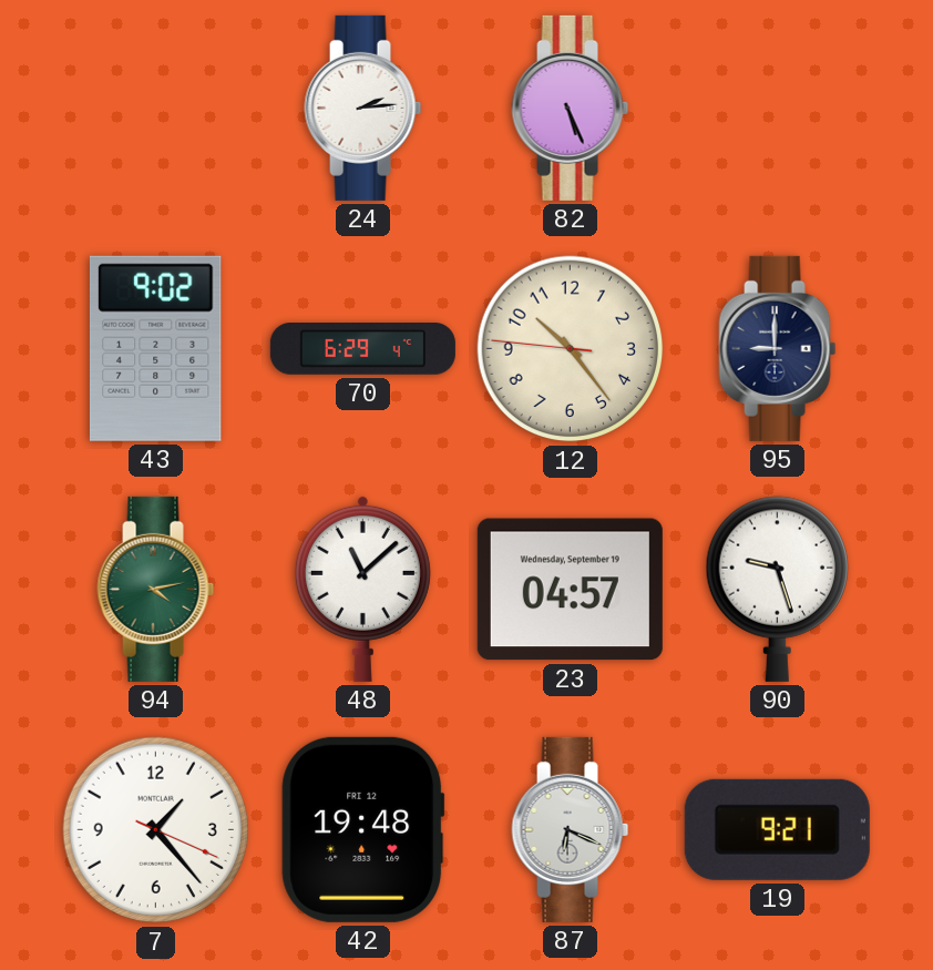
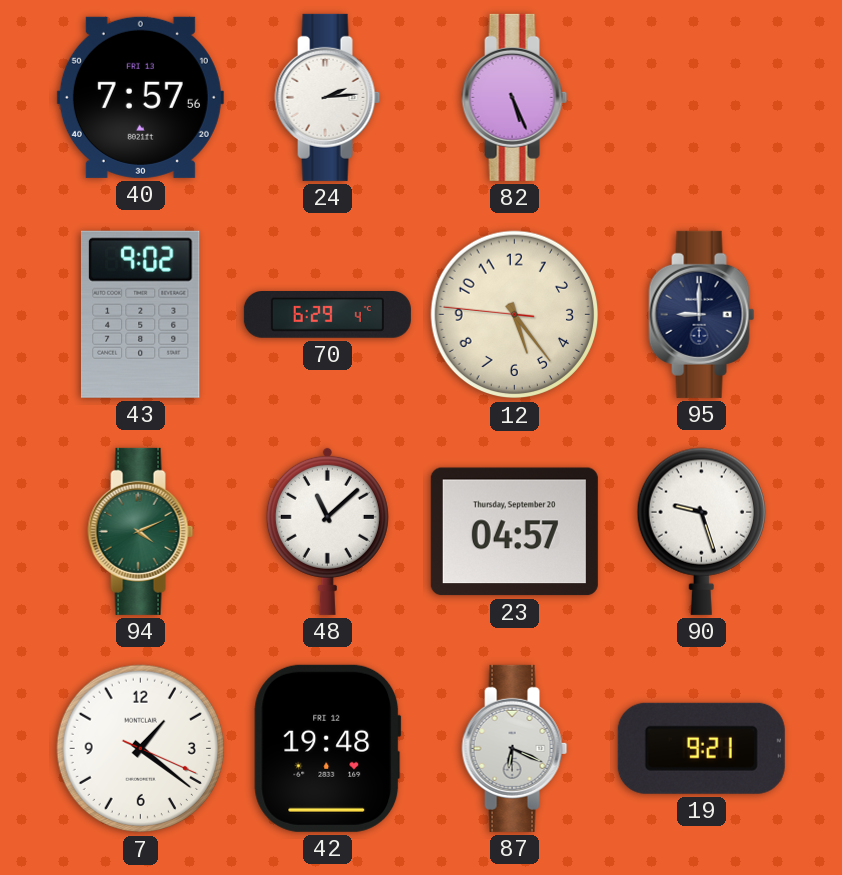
40: none -> 7:57
12: 10:23 -> 5:23
94: 4:13 -> 4:11
23 date: Wednesday, September 19 -> Thursday, September 20
7: 1:23 -> 1:21
